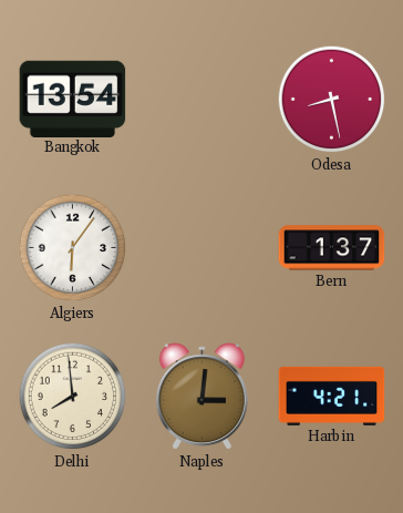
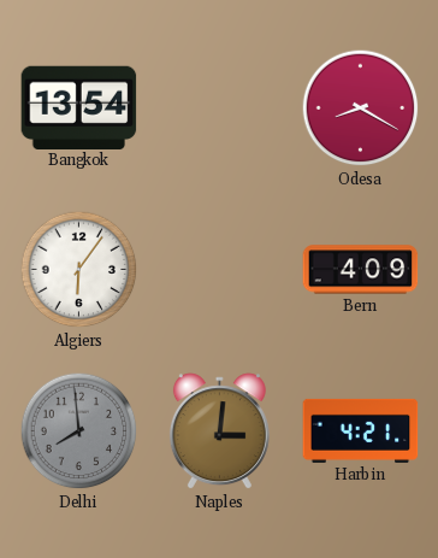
Odesa: 8:28 -> 8:20
Bern: 1:37 -> 4:09
Delhi dial: cream -> grey
